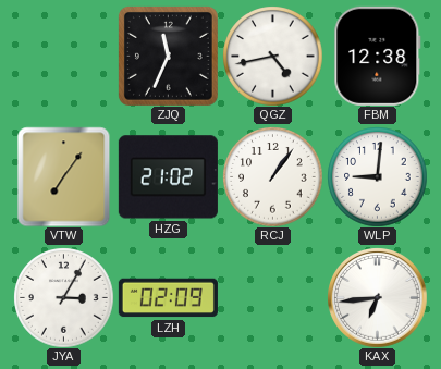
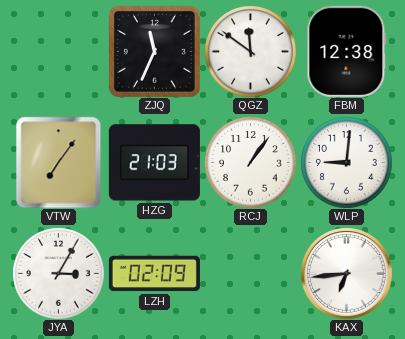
QGZ: 4:43 -> 11:51
HZG: 21:02 -> 21:03
